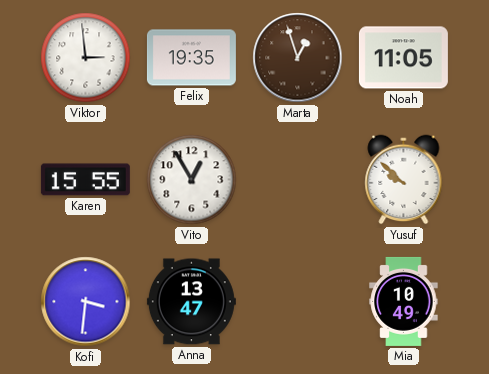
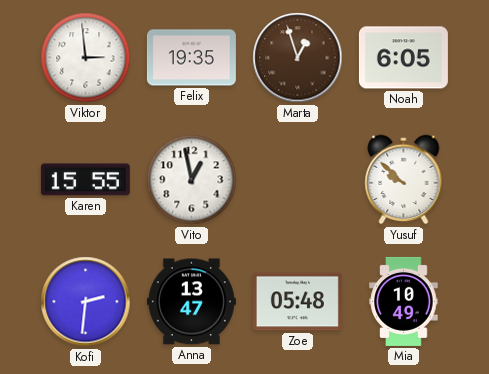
Noah: 11:05 -> 6:05
Vito: 12:55 -> 12:58
Kofi: 3:31 -> 2:31
Zoe: none -> 05:48
